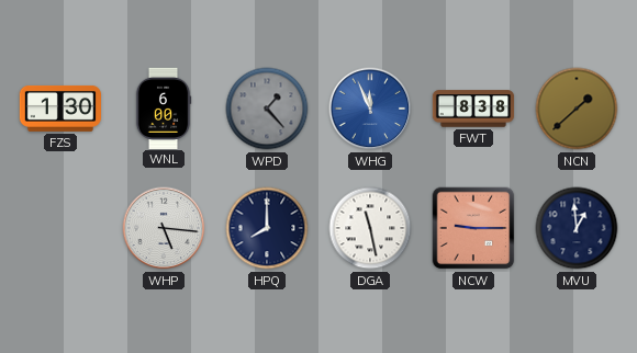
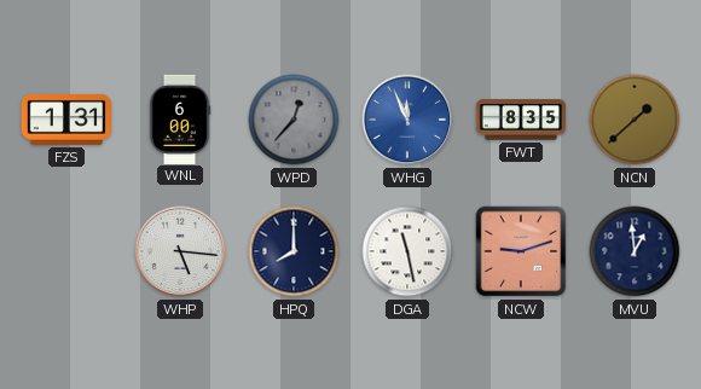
FZS: 1:30 -> 1:31
WPD: 1:23 -> 12:37
FWT: 8:38 -> 8:35
NCW: 9:15 -> 9:12
